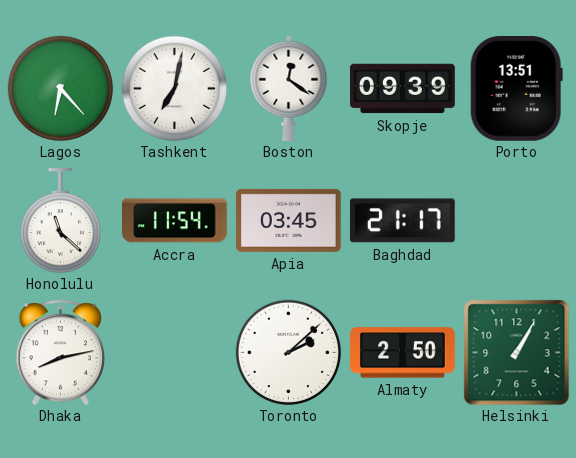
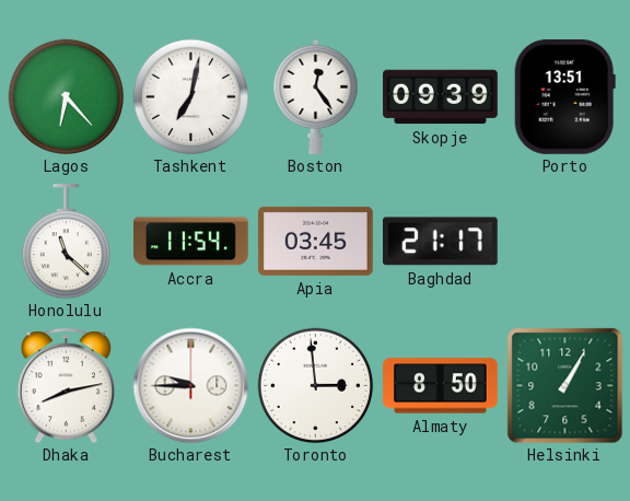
Boston: 12:21 -> 12:24
Bucharest: none -> 9:45
Toronto: 2:08 -> 2:59
Almaty: 2:50 -> 8:50
